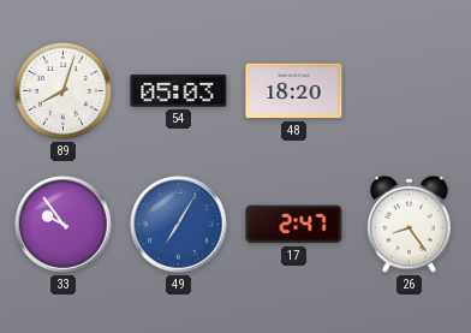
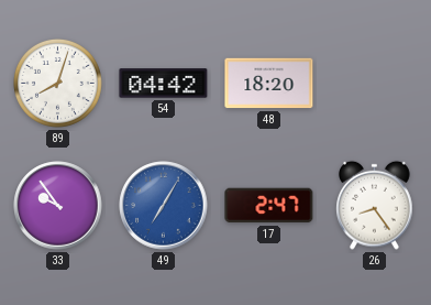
54: 05:03 -> 04:42
